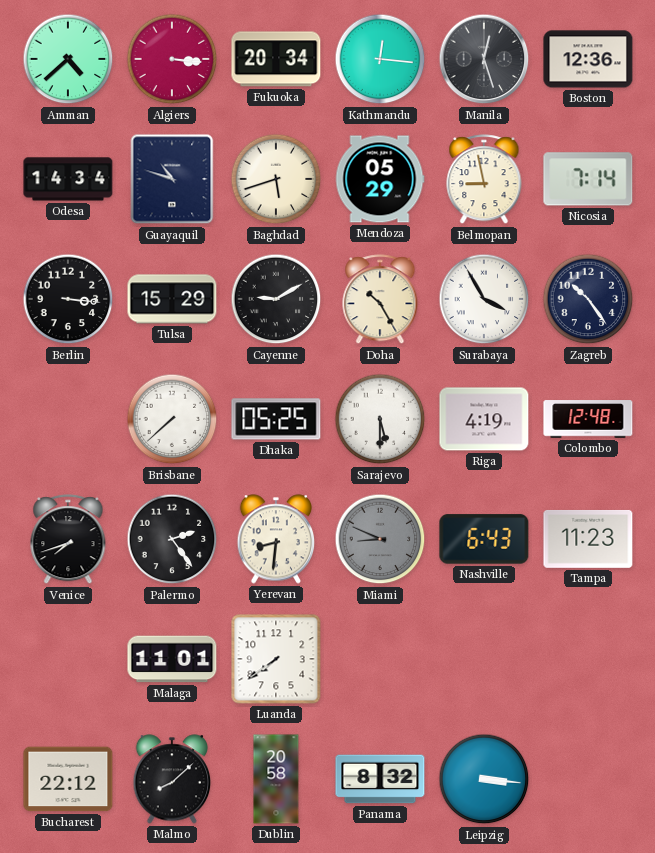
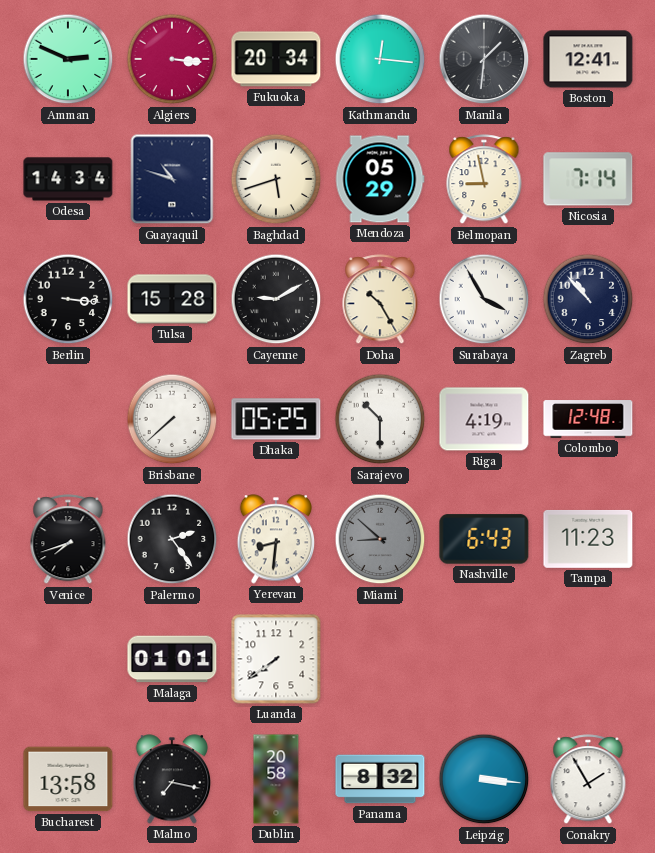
Amman: 4:38 -> 2:49
Manila: 12:27 -> 1:31
Boston: 12:36 -> 12:41
Tulsa: 15:29 -> 15:28
Zagreb: 10:24 -> 10:53
Sarajevo: 5:30 -> 10:30
Miami: 8:49 -> 8:52
Malaga: 11:01 -> 01:01
Bucharest: 22:12 -> 13:58
Malmo: 8:08 -> 7:17
Conakry: none -> 1:55
